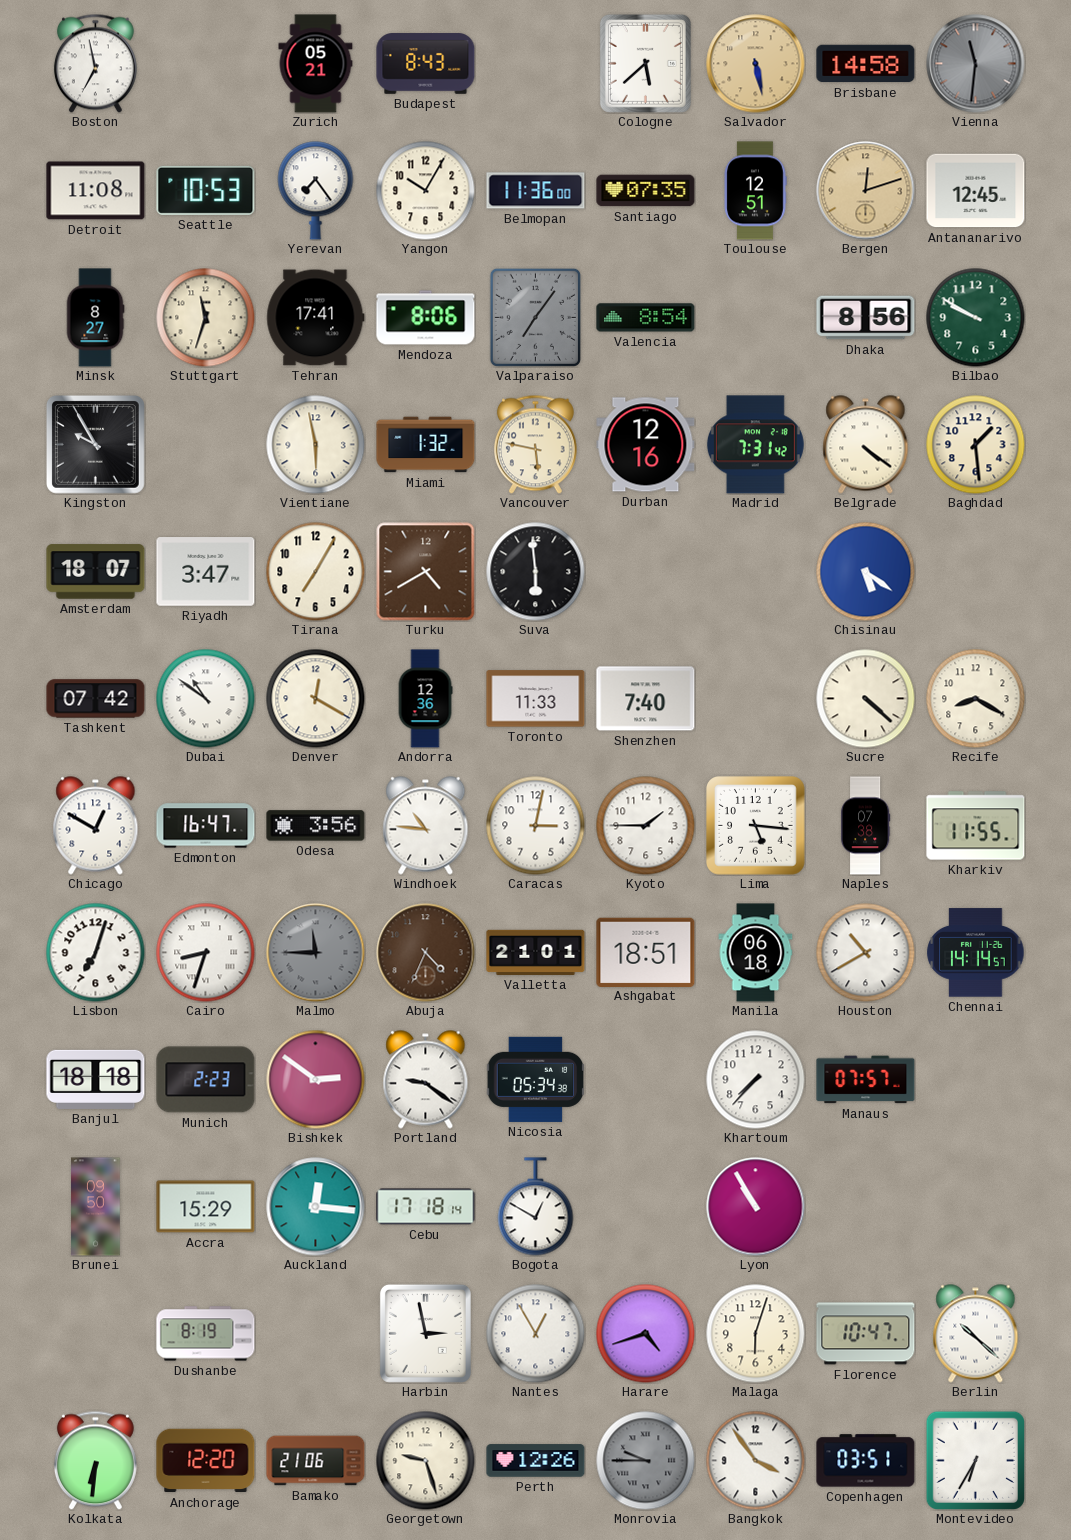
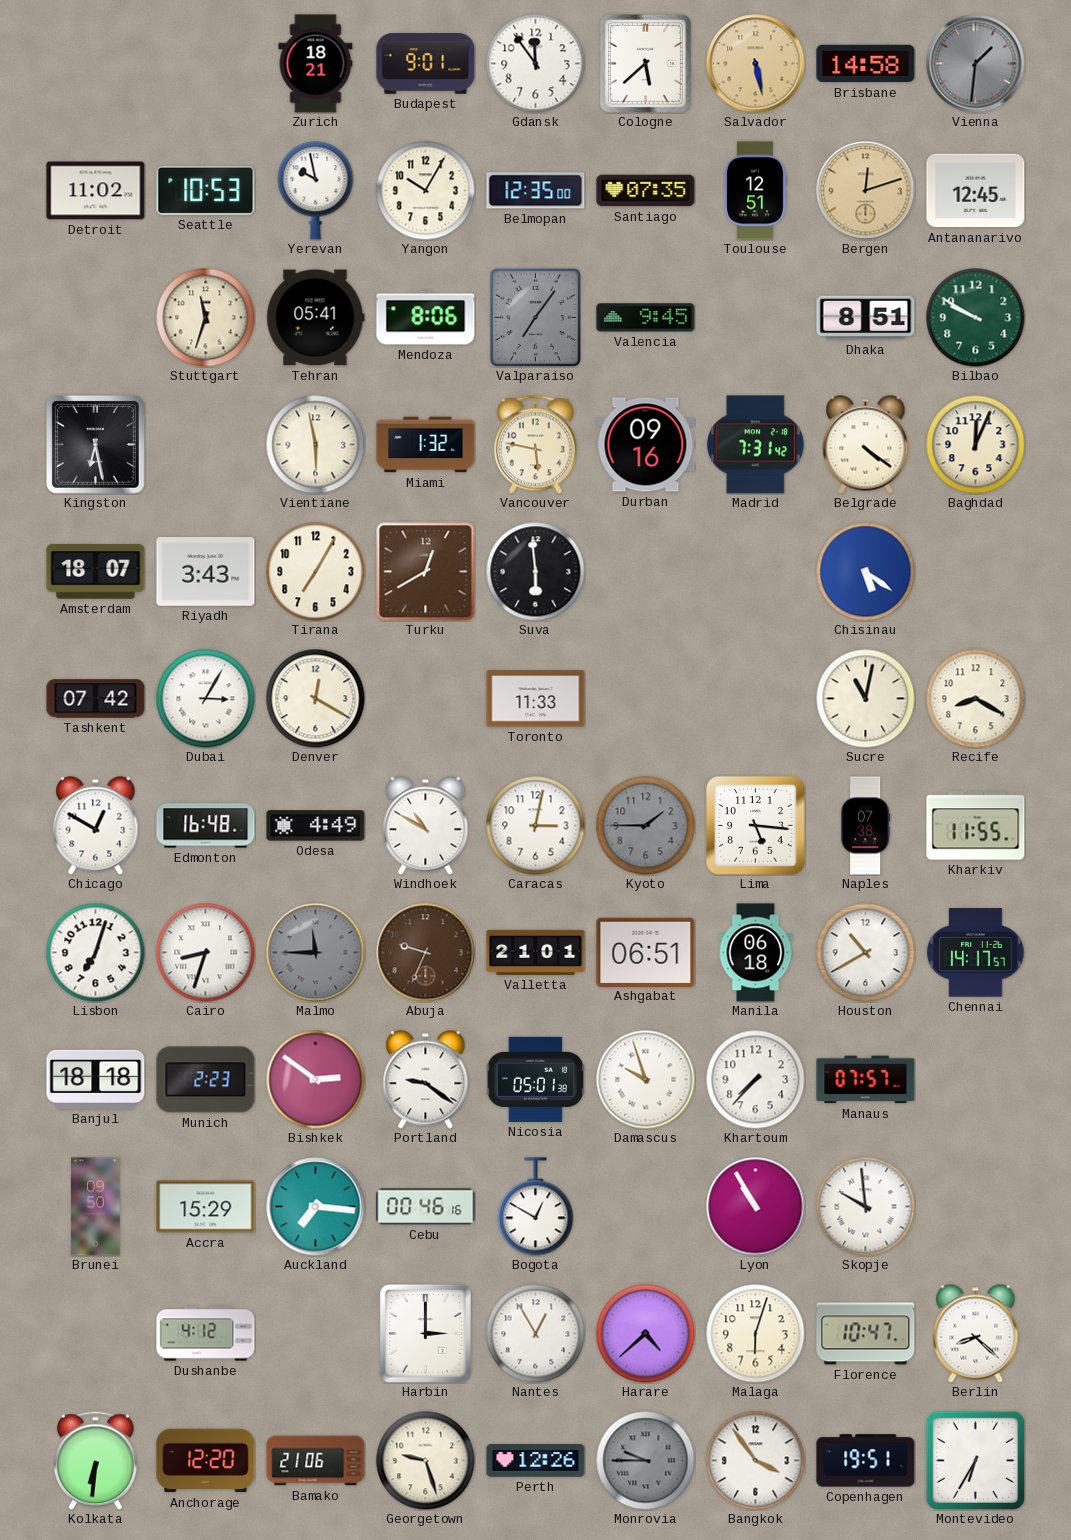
Boston: 6:58 -> none
Zurich: 05:21 -> 18:21
Budapest: 8:43 -> 9:01
Gdansk: none -> 11:54
Vienna: 11:31 -> 1:31
Detroit: 11:08 -> 11:02
Yerevan: 7:24 -> 9:58
Belmopan: 11:36 -> 12:35
Minsk: 8:27 -> none
Tehran: 17:41 -> 05:41
Valencia: 8:54 -> 9:45
Dhaka: 8:56 -> 8:51
Kingston: 9:55 -> 6:28
Durban: 12:16 -> 09:16
Baghdad: 1:29 -> 12:04
Riyadh: 3:47 -> 3:43
Turku: 4:40 -> 12:40
Dubai: 10:51 -> 3:05
Andorra: 12:36 -> none
Shenzhen: 7:40 -> none
Sucre: 4:22 -> 11:02
Edmonton: 16:47 -> 16:48
Odesa: 3:56 -> 4:49
Windhoek: 10:46 -> 10:50
Kyoto dial: white -> grey
Abuja: 4:34 -> 9:34
Ashgabat: 18:51 -> 06:51
Chennai: 14:14 -> 14:17
Nicosia: 05:34 -> 05:01
Damascus: none -> 9:57
Auckland: 12:16 -> 7:16
Cebu: 17:18 -> 00:46
Skopje: none -> 9:59
Dushanbe: 8:19 -> 4:12
Harbin: 2:58 -> 3:00
Harare: 4:42 -> 4:38
Berlin: 10:22 -> 8:22
Copenhagen: 03:51 -> 19:51
